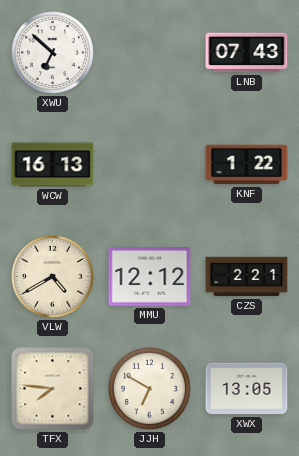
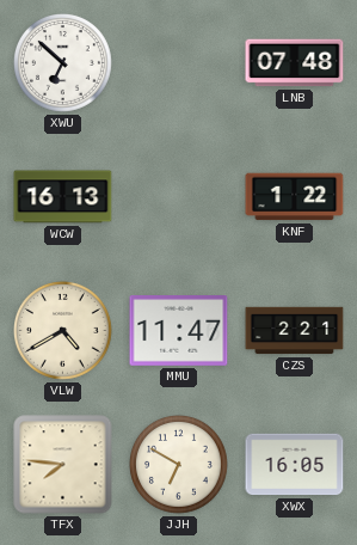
LNB: 07:43 -> 07:48
MMU: 12:12 -> 11:47
XWX: 13:05 -> 16:05
